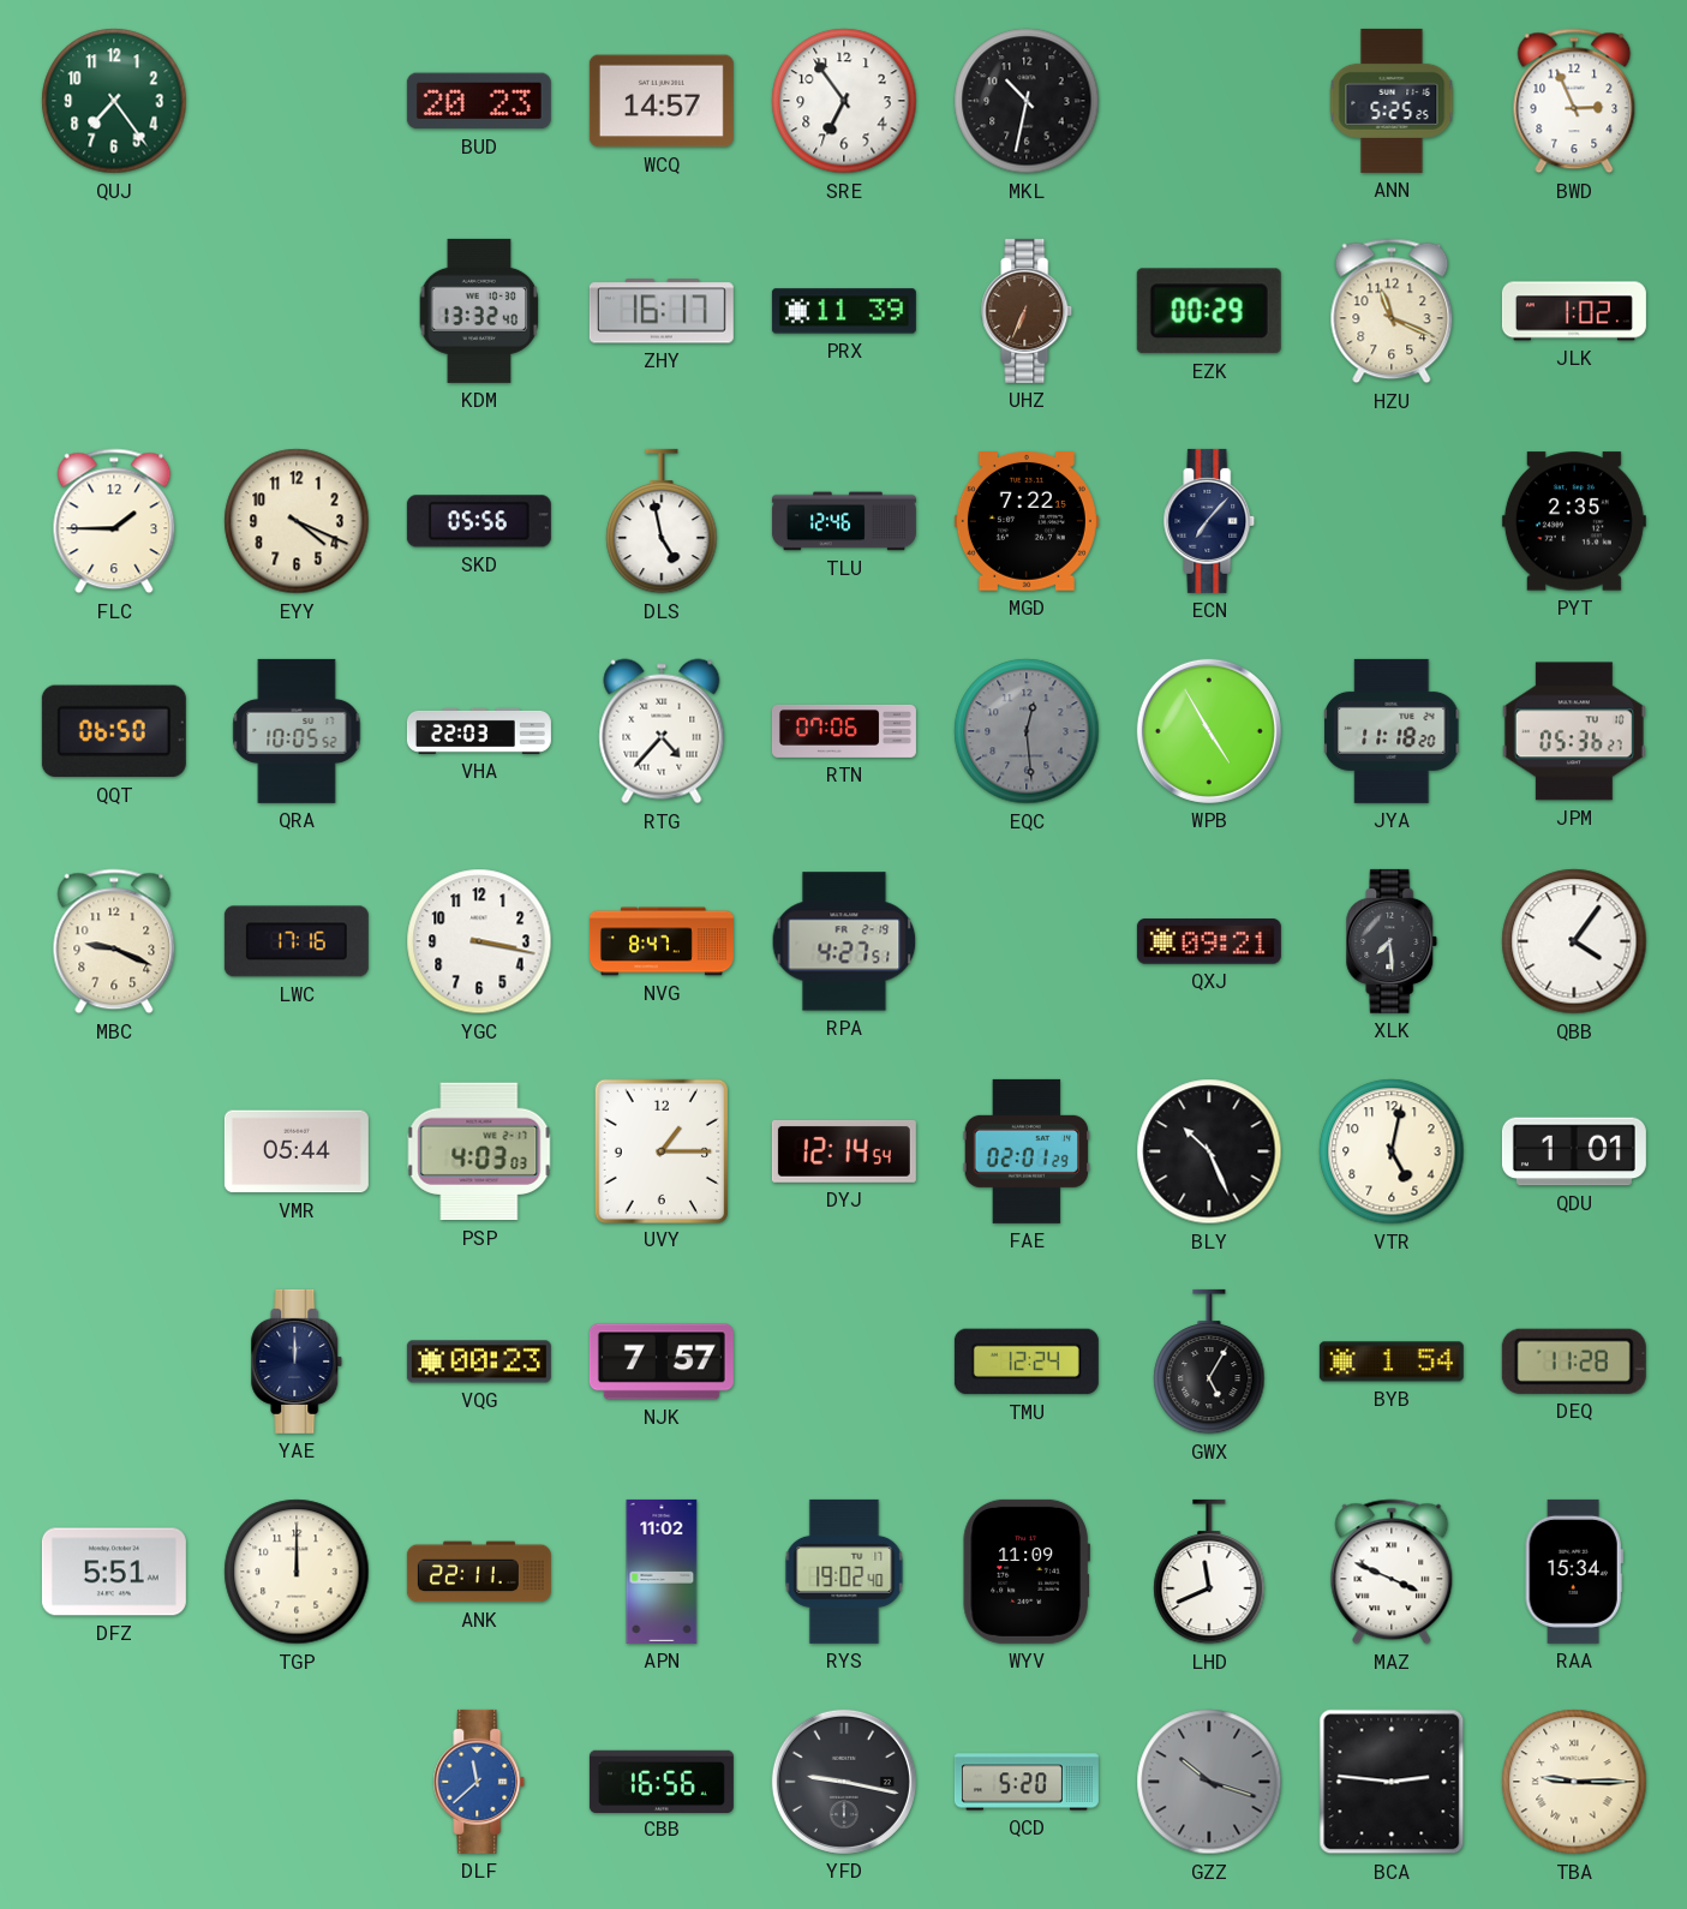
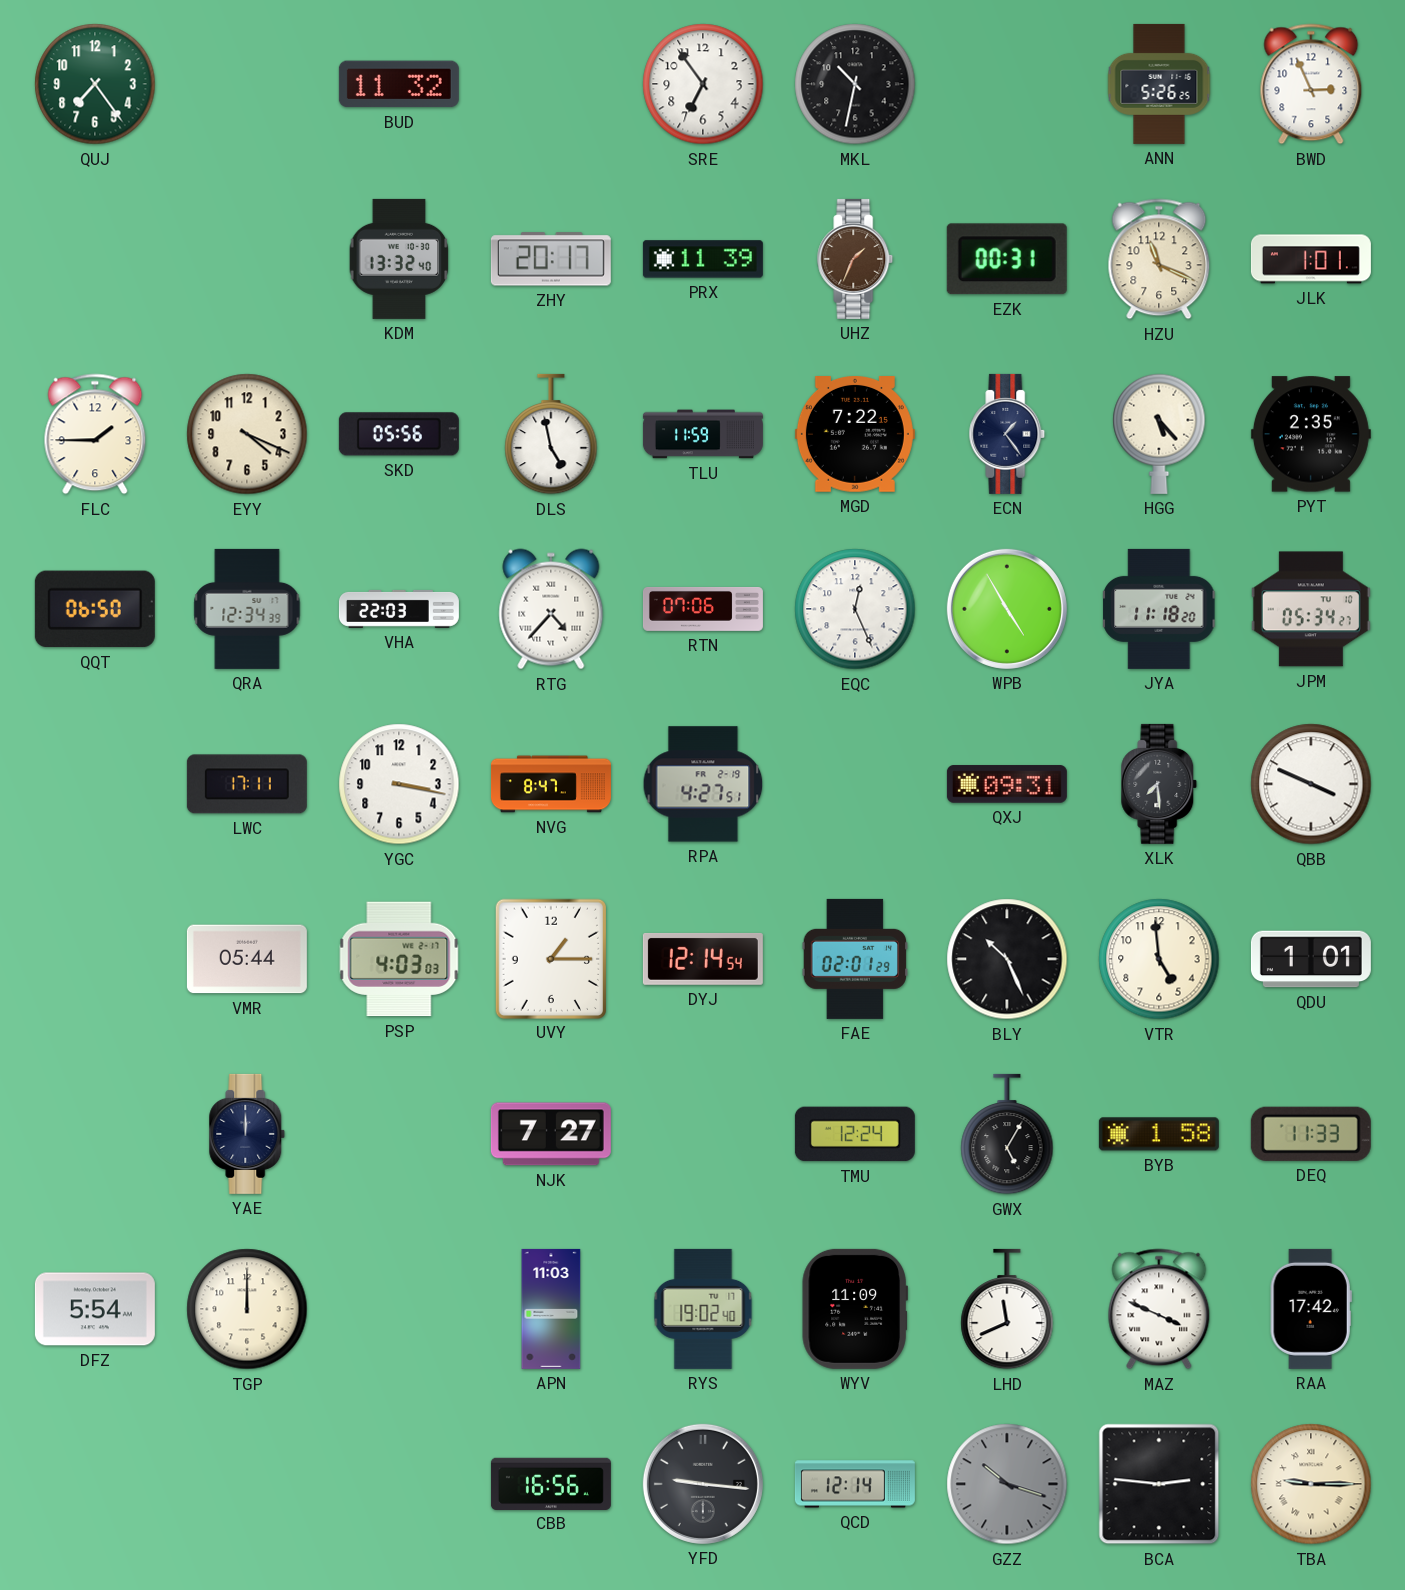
BUD: 20:23 -> 11:32
WCQ: 14:57 -> none
ANN: 5:25 -> 5:26
ZHY: 16:17 -> 20:17
UHZ: 6:34 -> 1:34
EZK: 00:29 -> 00:31
JLK: 1:02 -> 1:01
TLU: 12:46 -> 11:59
ECN: 7:07 -> 1:24
HGG: none -> 5:23
QRA: 10:05 -> 12:34
EQC: 12:29 -> 12:26
EQC dial: grey -> white
JPM: 05:36 -> 05:34
MBC: 9:19 -> none
LWC: 17:16 -> 17:11
QXJ: 09:21 -> 09:31
QBB: 4:06 -> 3:49
VTR: 5:02 -> 4:59
VQG: 00:23 -> none
NJK: 7:57 -> 7:27
BYB: 1:54 -> 1:58
DEQ: 11:28 -> 11:33
DFZ: 5:51 -> 5:54
ANK: 22:11 -> none
APN: 11:02 -> 11:03
RAA: 15:34 -> 17:42
DLF: 11:38 -> none
YFD: 9:17 -> 9:16
QCD: 5:20 -> 12:14
